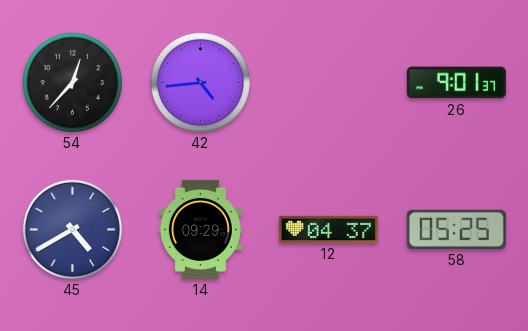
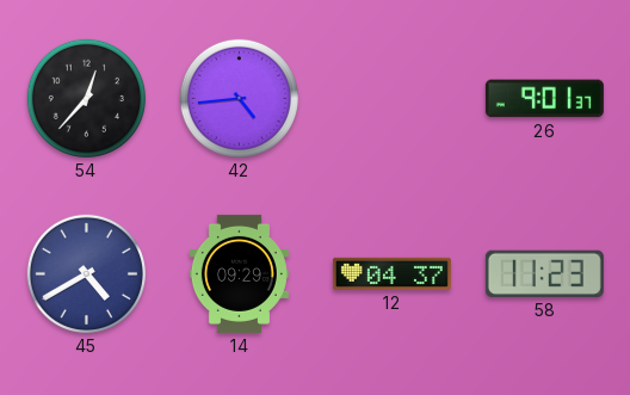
58: 05:25 -> 11:23
